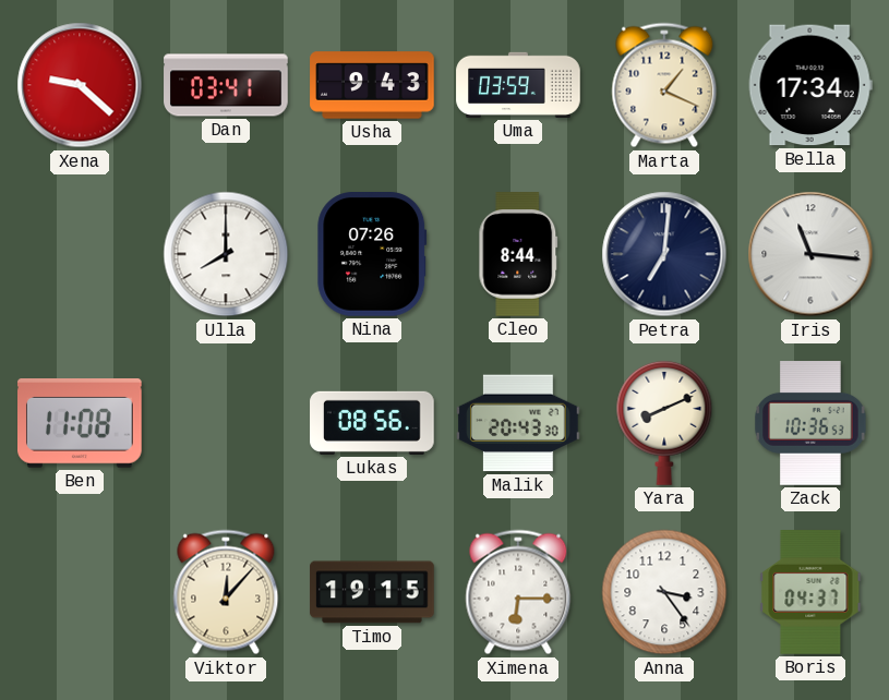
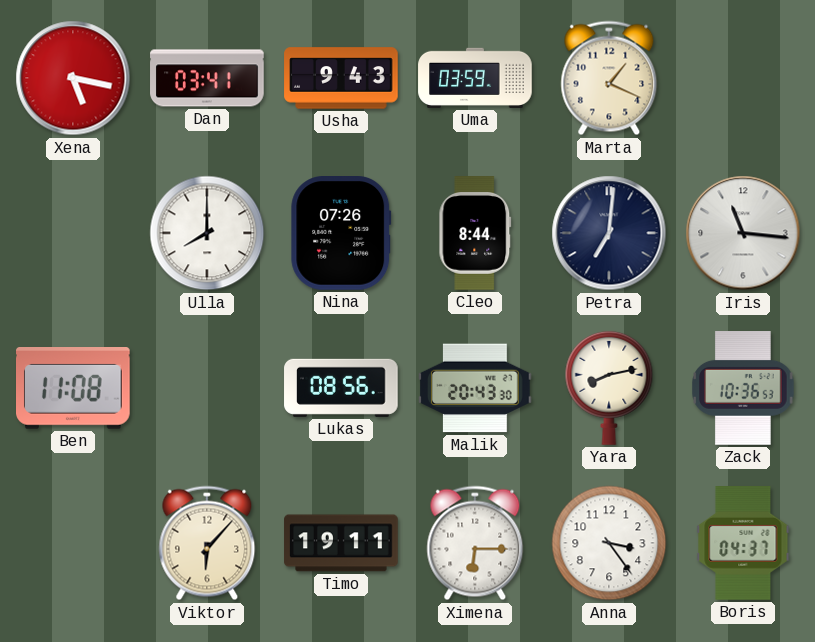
Xena: 9:22 -> 5:17
Bella: 17:34 -> none
Yara: 8:11 -> 8:13
Viktor: 12:07 -> 6:07
Timo: 19:15 -> 19:11
